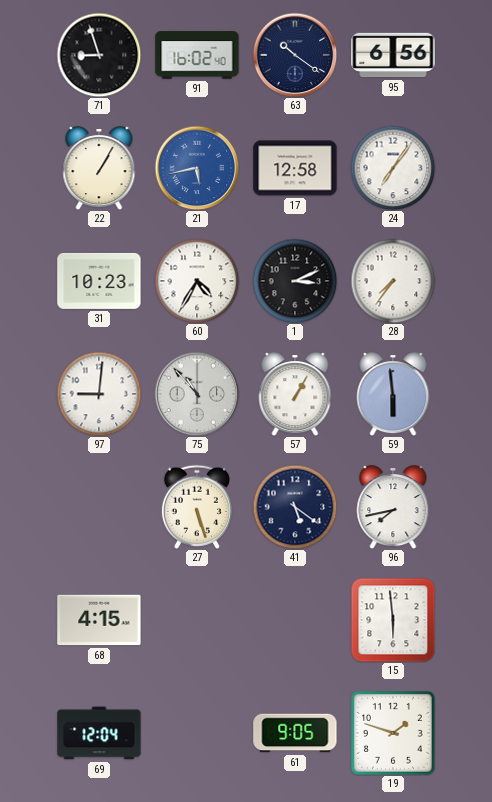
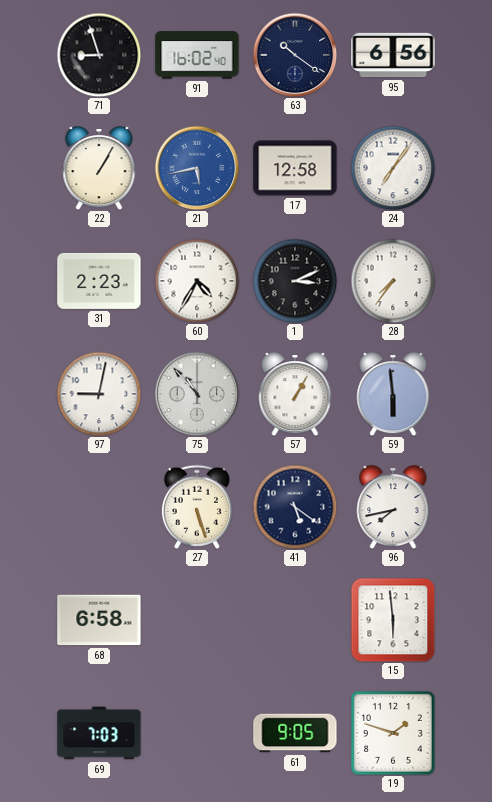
31: 10:23 -> 2:23
97: 9:01 -> 9:02
68: 4:15 -> 6:58
69: 12:04 -> 7:03
